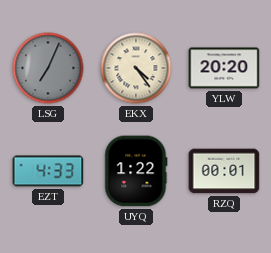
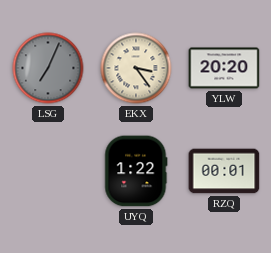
EKX: 4:24 -> 3:24
EZT: 4:33 -> none
